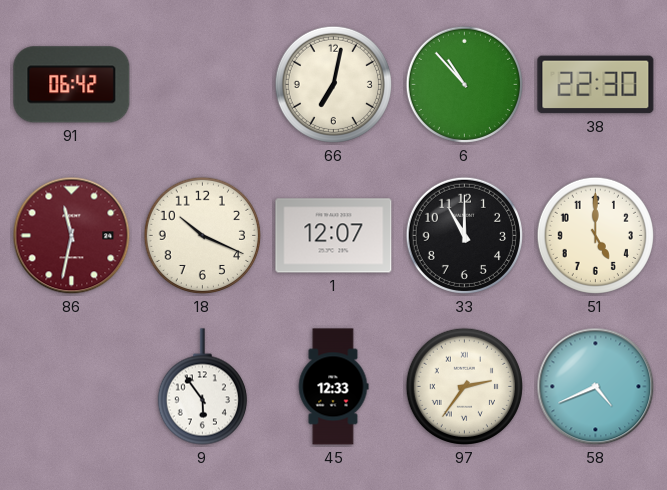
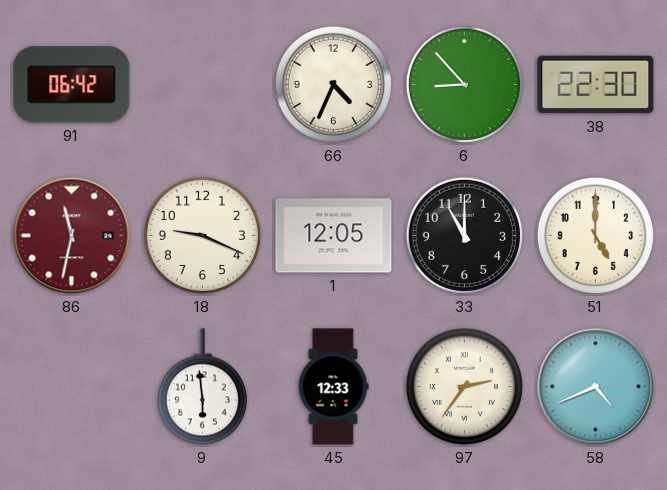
66: 7:02 -> 4:34
6: 10:53 -> 8:53
18: 10:19 -> 9:19
1: 12:07 -> 12:05
9: 5:54 -> 5:59
